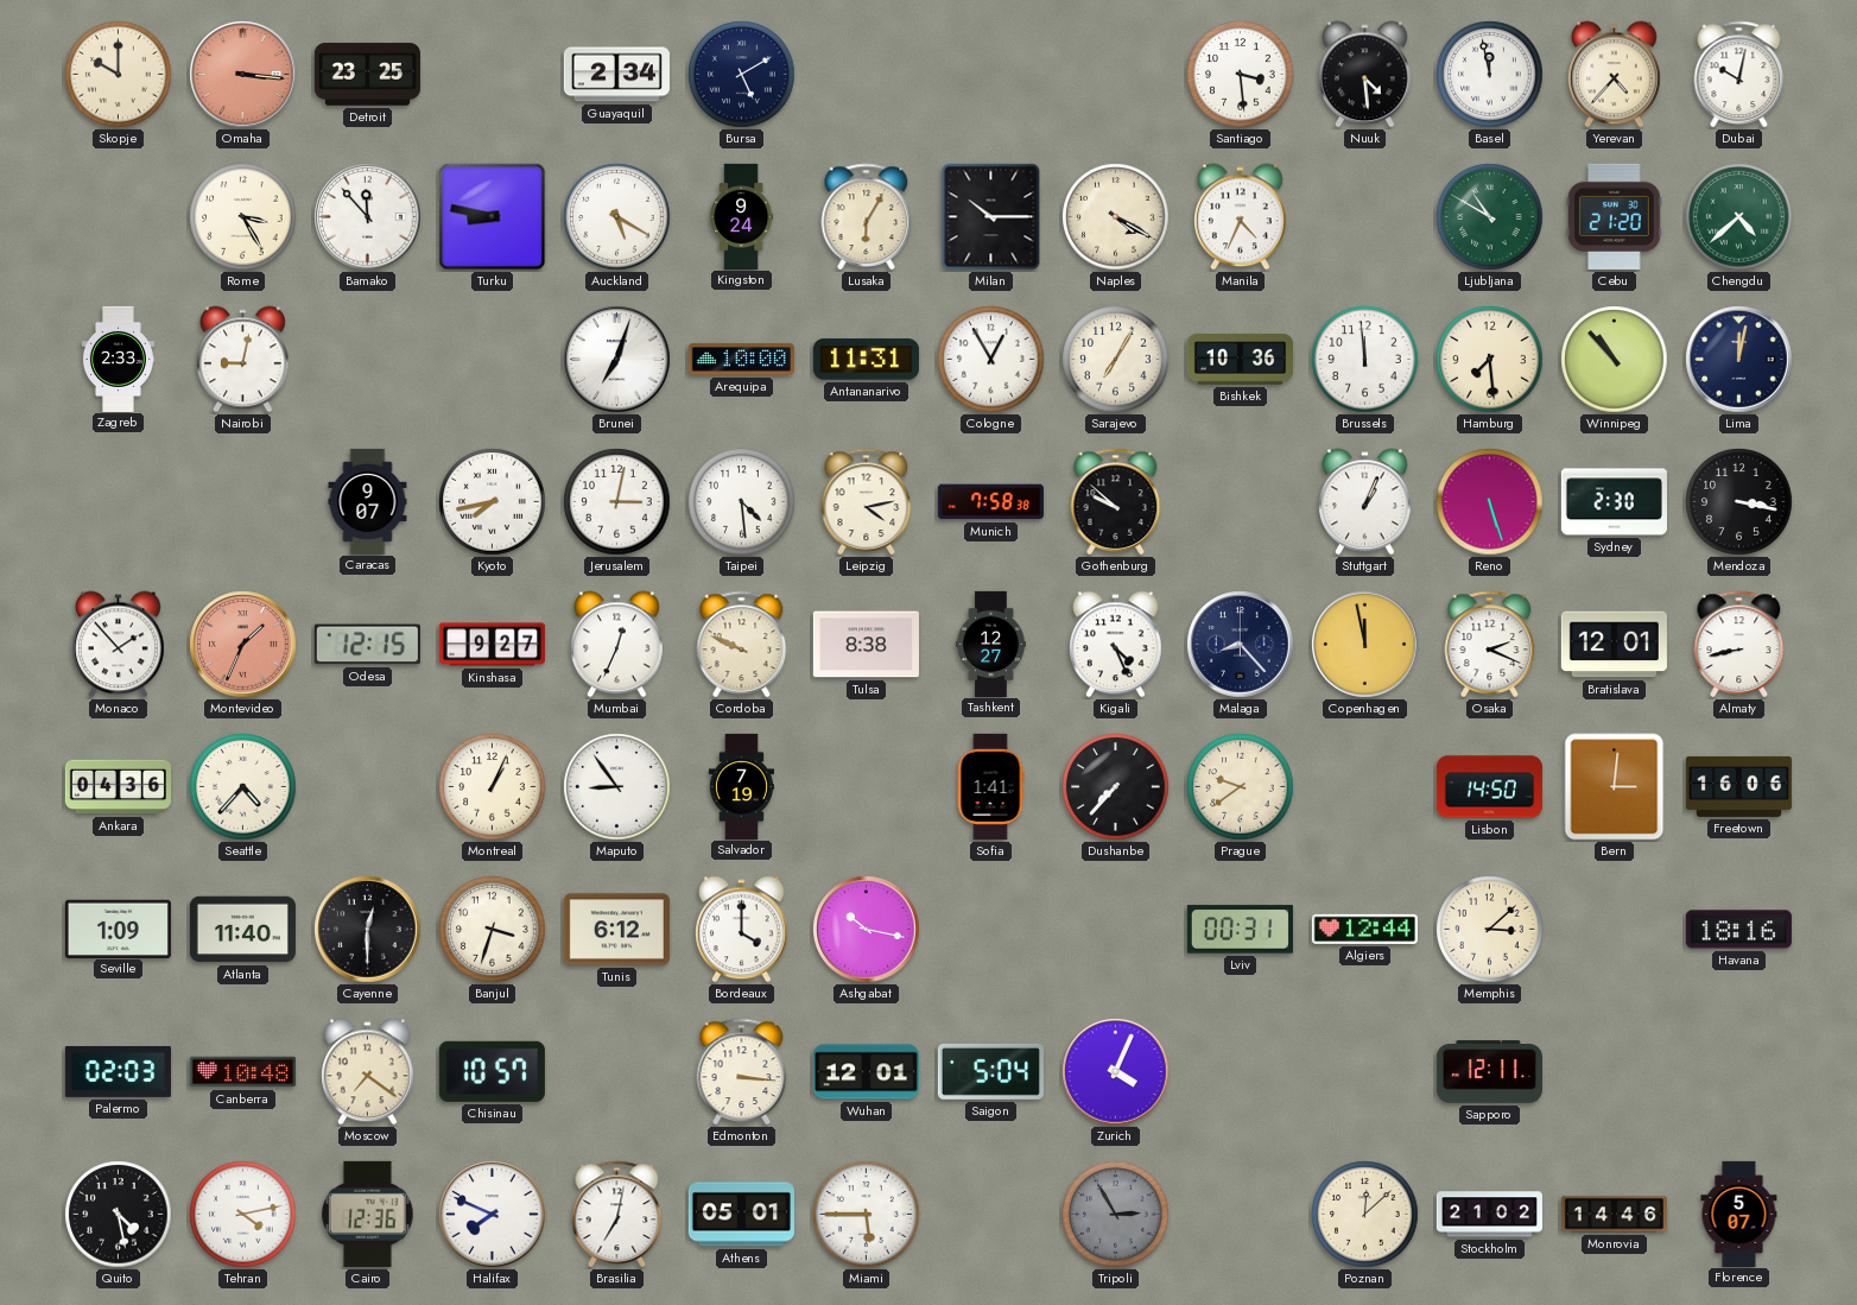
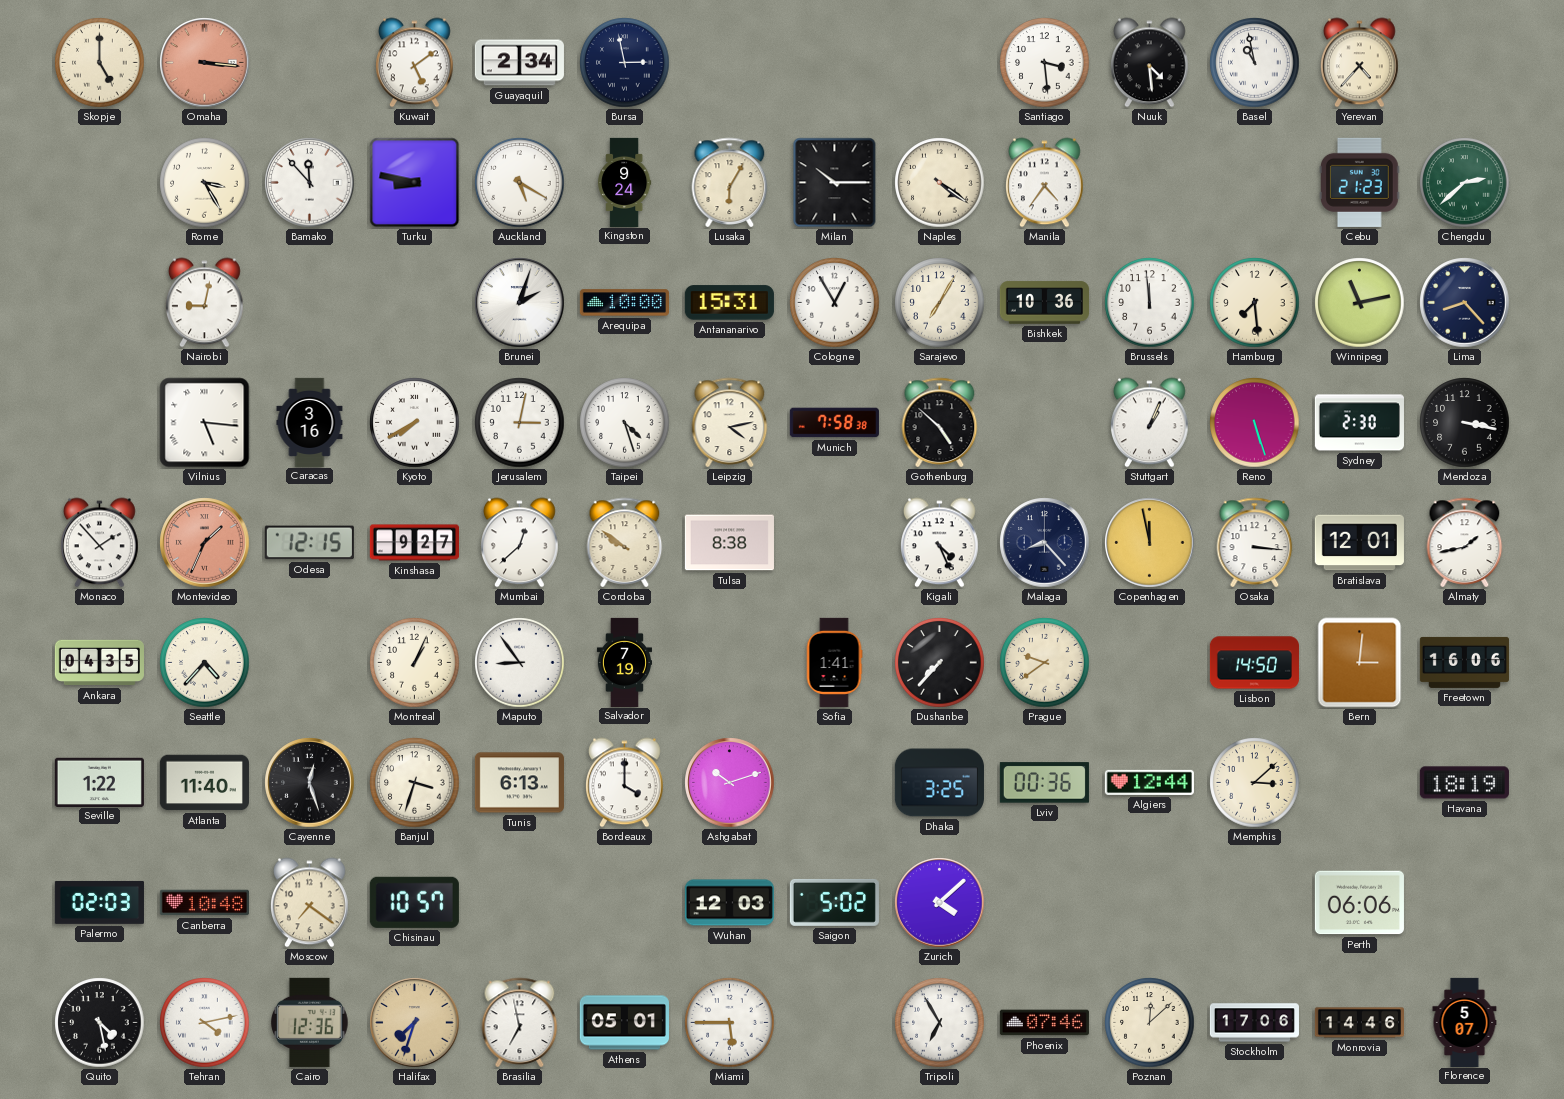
Skopje: 10:00 -> 5:00
Detroit: 23:25 -> none
Kuwait: none -> 5:09
Bursa: 5:10 -> 2:58
Basel: 11:58 -> 10:58
Dubai: 10:02 -> none
Naples: 4:20 -> 4:21
Manila: 4:34 -> 4:36
Ljubljana: 10:50 -> none
Cebu: 21:20 -> 21:23
Chengdu: 4:38 -> 2:38
Zagreb: 2:33 -> none
Brunei: 7:03 -> 2:03
Antananarivo: 11:31 -> 15:31
Winnipeg: 10:53 -> 11:13
Lima: 12:02 -> 8:23
Vilnius: none -> 5:16
Caracas: 9:07 -> 3:16
Kyoto: 7:43 -> 7:40
Taipei: 4:29 -> 4:27
Gothenburg: 9:52 -> 4:52
Mumbai: 12:34 -> 12:38
Cordoba: 9:49 -> 9:51
Tashkent: 12:27 -> none
Osaka: 2:19 -> 3:16
Almaty: 8:43 -> 1:43
Ankara: 04:36 -> 04:35
Seville: 1:09 -> 1:22
Cayenne: 12:30 -> 12:27
Tunis: 6:12 -> 6:13
Ashgabat: 10:17 -> 10:12
Dhaka: none -> 3:25
Lviv: 00:31 -> 00:36
Havana: 18:16 -> 18:19
Edmonton: 3:16 -> none
Wuhan: 12:01 -> 12:03
Saigon: 5:04 -> 5:02
Zurich: 4:04 -> 4:08
Sapporo: 12:11 -> none
Perth: none -> 06:06
Halifax: 7:49 -> 7:33
Halifax dial: white -> champagne
Brasilia: 7:02 -> 6:58
Tripoli: 2:55 -> 6:55
Tripoli dial: grey -> white
Phoenix: none -> 07:46
Stockholm: 21:02 -> 17:06
